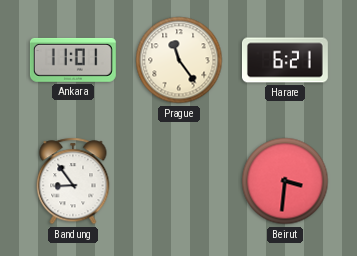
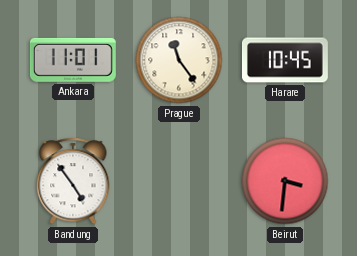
Harare: 6:21 -> 10:45
Bandung: 8:54 -> 4:54
